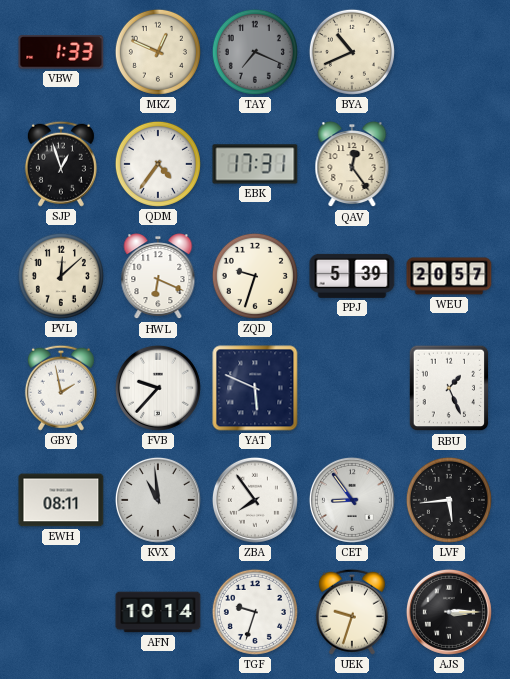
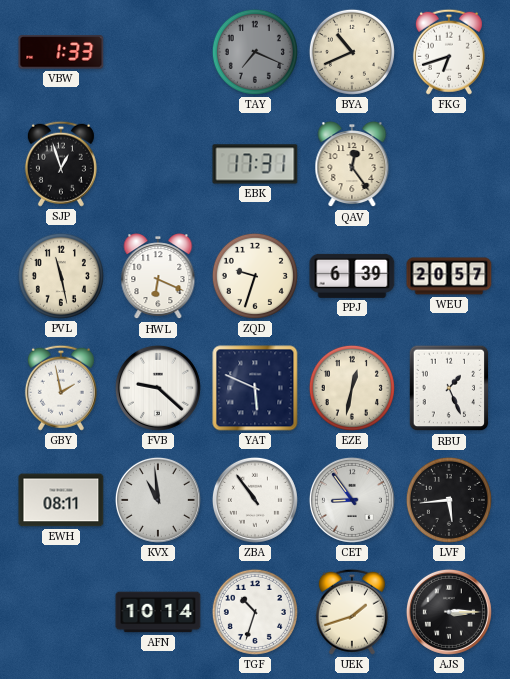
MKZ: 12:49 -> none
FKG: none -> 6:42
QDM: 4:36 -> none
PVL: 12:08 -> 11:28
PPJ: 5:39 -> 6:39
FVB: 9:37 -> 9:22
EZE: none -> 12:32
ZBA: 7:54 -> 10:54
TGF: 9:33 -> 10:33
UEK: 9:33 -> 1:42
